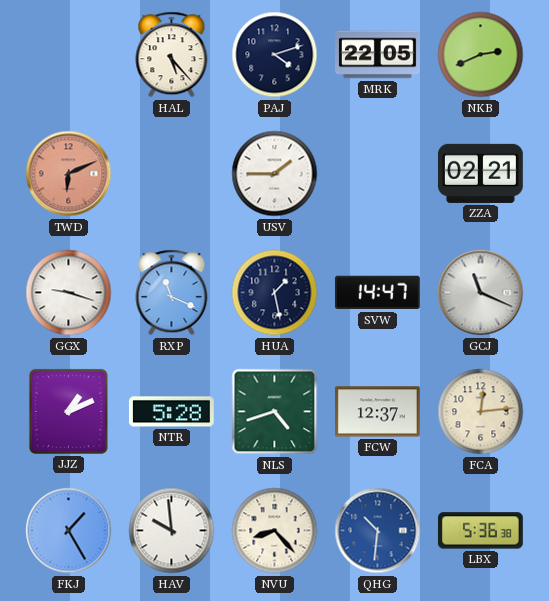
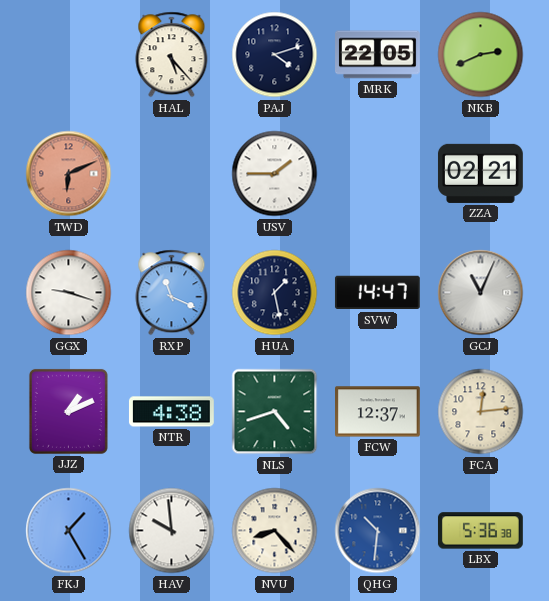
GCJ: 11:19 -> 11:04
NTR: 5:28 -> 4:38
